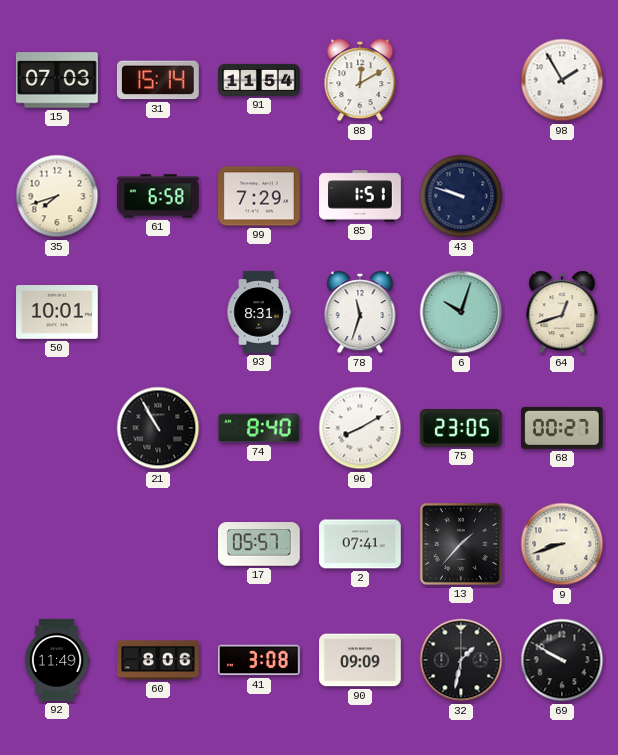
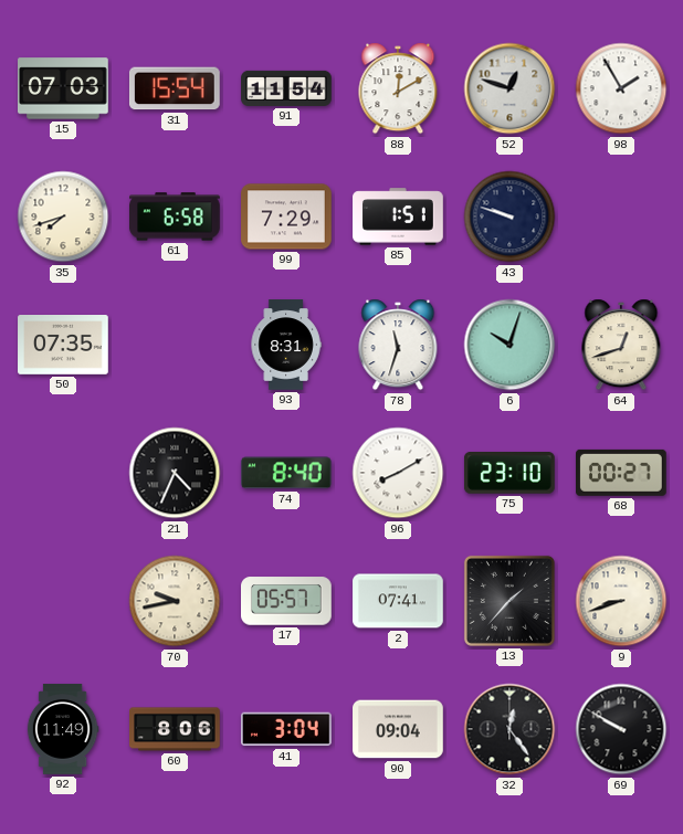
31: 15:14 -> 15:54
52: none -> 12:48
50: 10:01 -> 07:35
21: 10:55 -> 4:34
75: 23:05 -> 23:10
70: none -> 9:43
41: 3:08 -> 3:04
90: 09:09 -> 09:04
32: 1:32 -> 12:24
